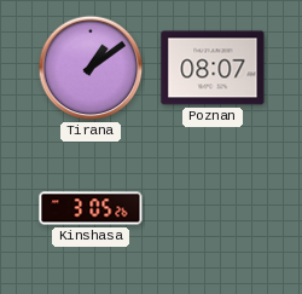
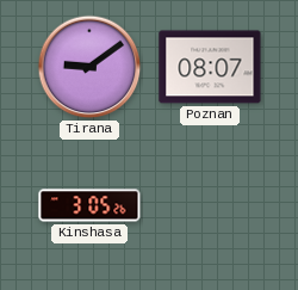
Tirana: 1:09 -> 9:09
